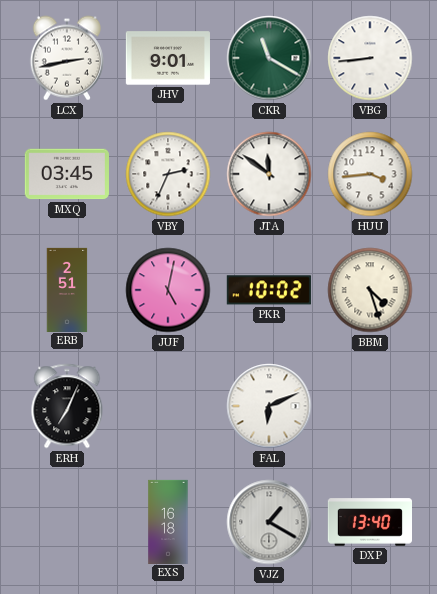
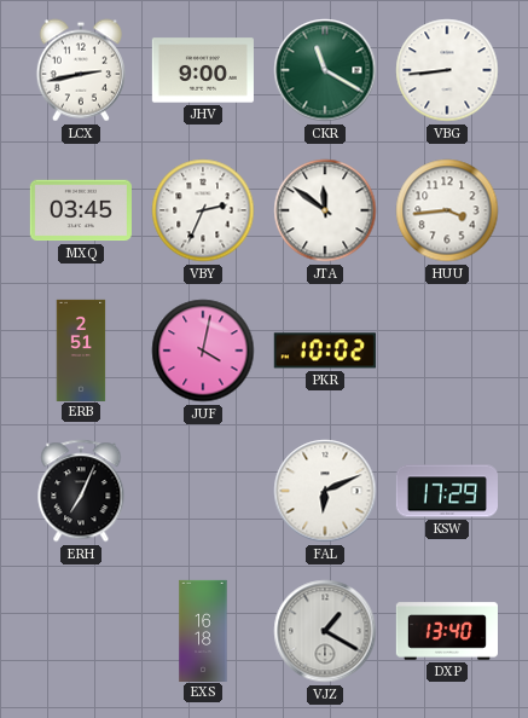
JHV: 9:01 -> 9:00
JUF: 5:02 -> 4:02
BBM: 4:27 -> none
KSW: none -> 17:29
